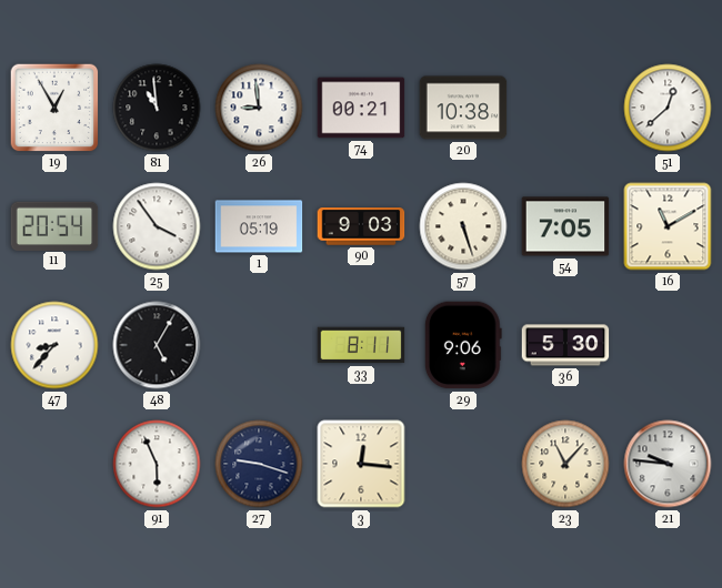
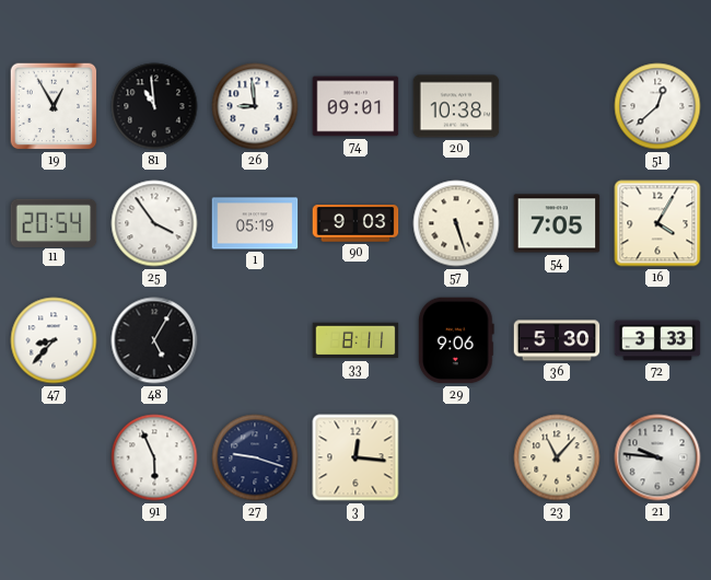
74: 00:21 -> 09:01
16: 11:10 -> 4:05
72: none -> 3:33
